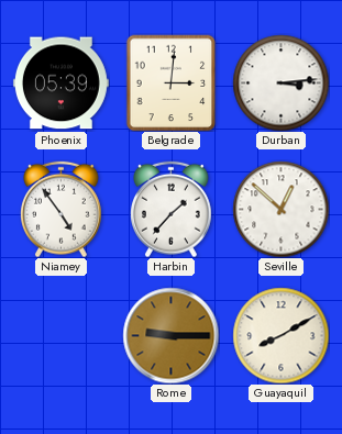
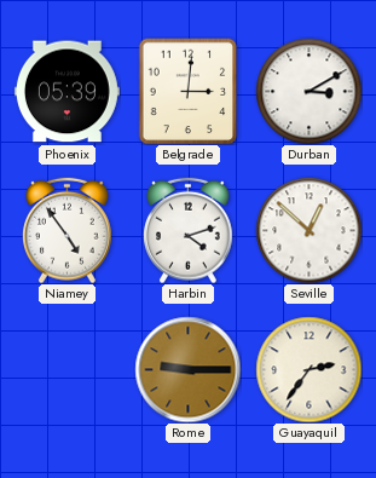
Durban: 3:14 -> 3:10
Harbin: 1:37 -> 4:12
Guayaquil: 8:10 -> 2:36
